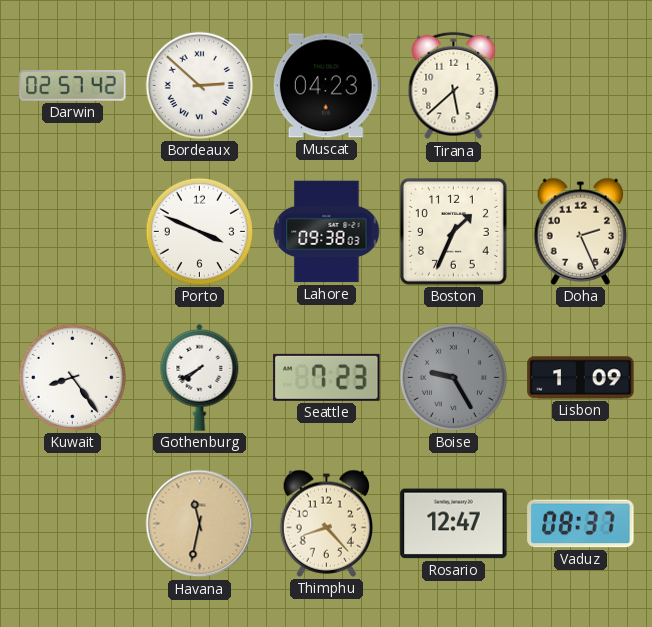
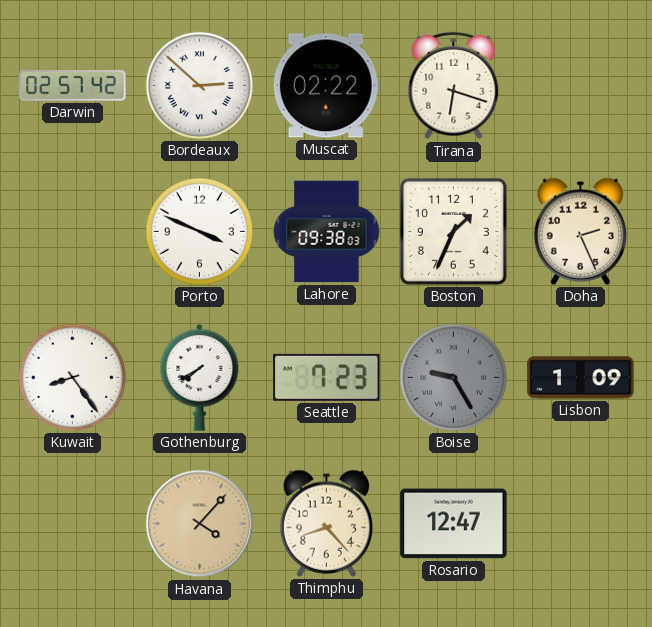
Muscat: 04:23 -> 02:22
Tirana: 5:38 -> 6:18
Havana: 11:32 -> 4:07
Vaduz: 08:37 -> none
